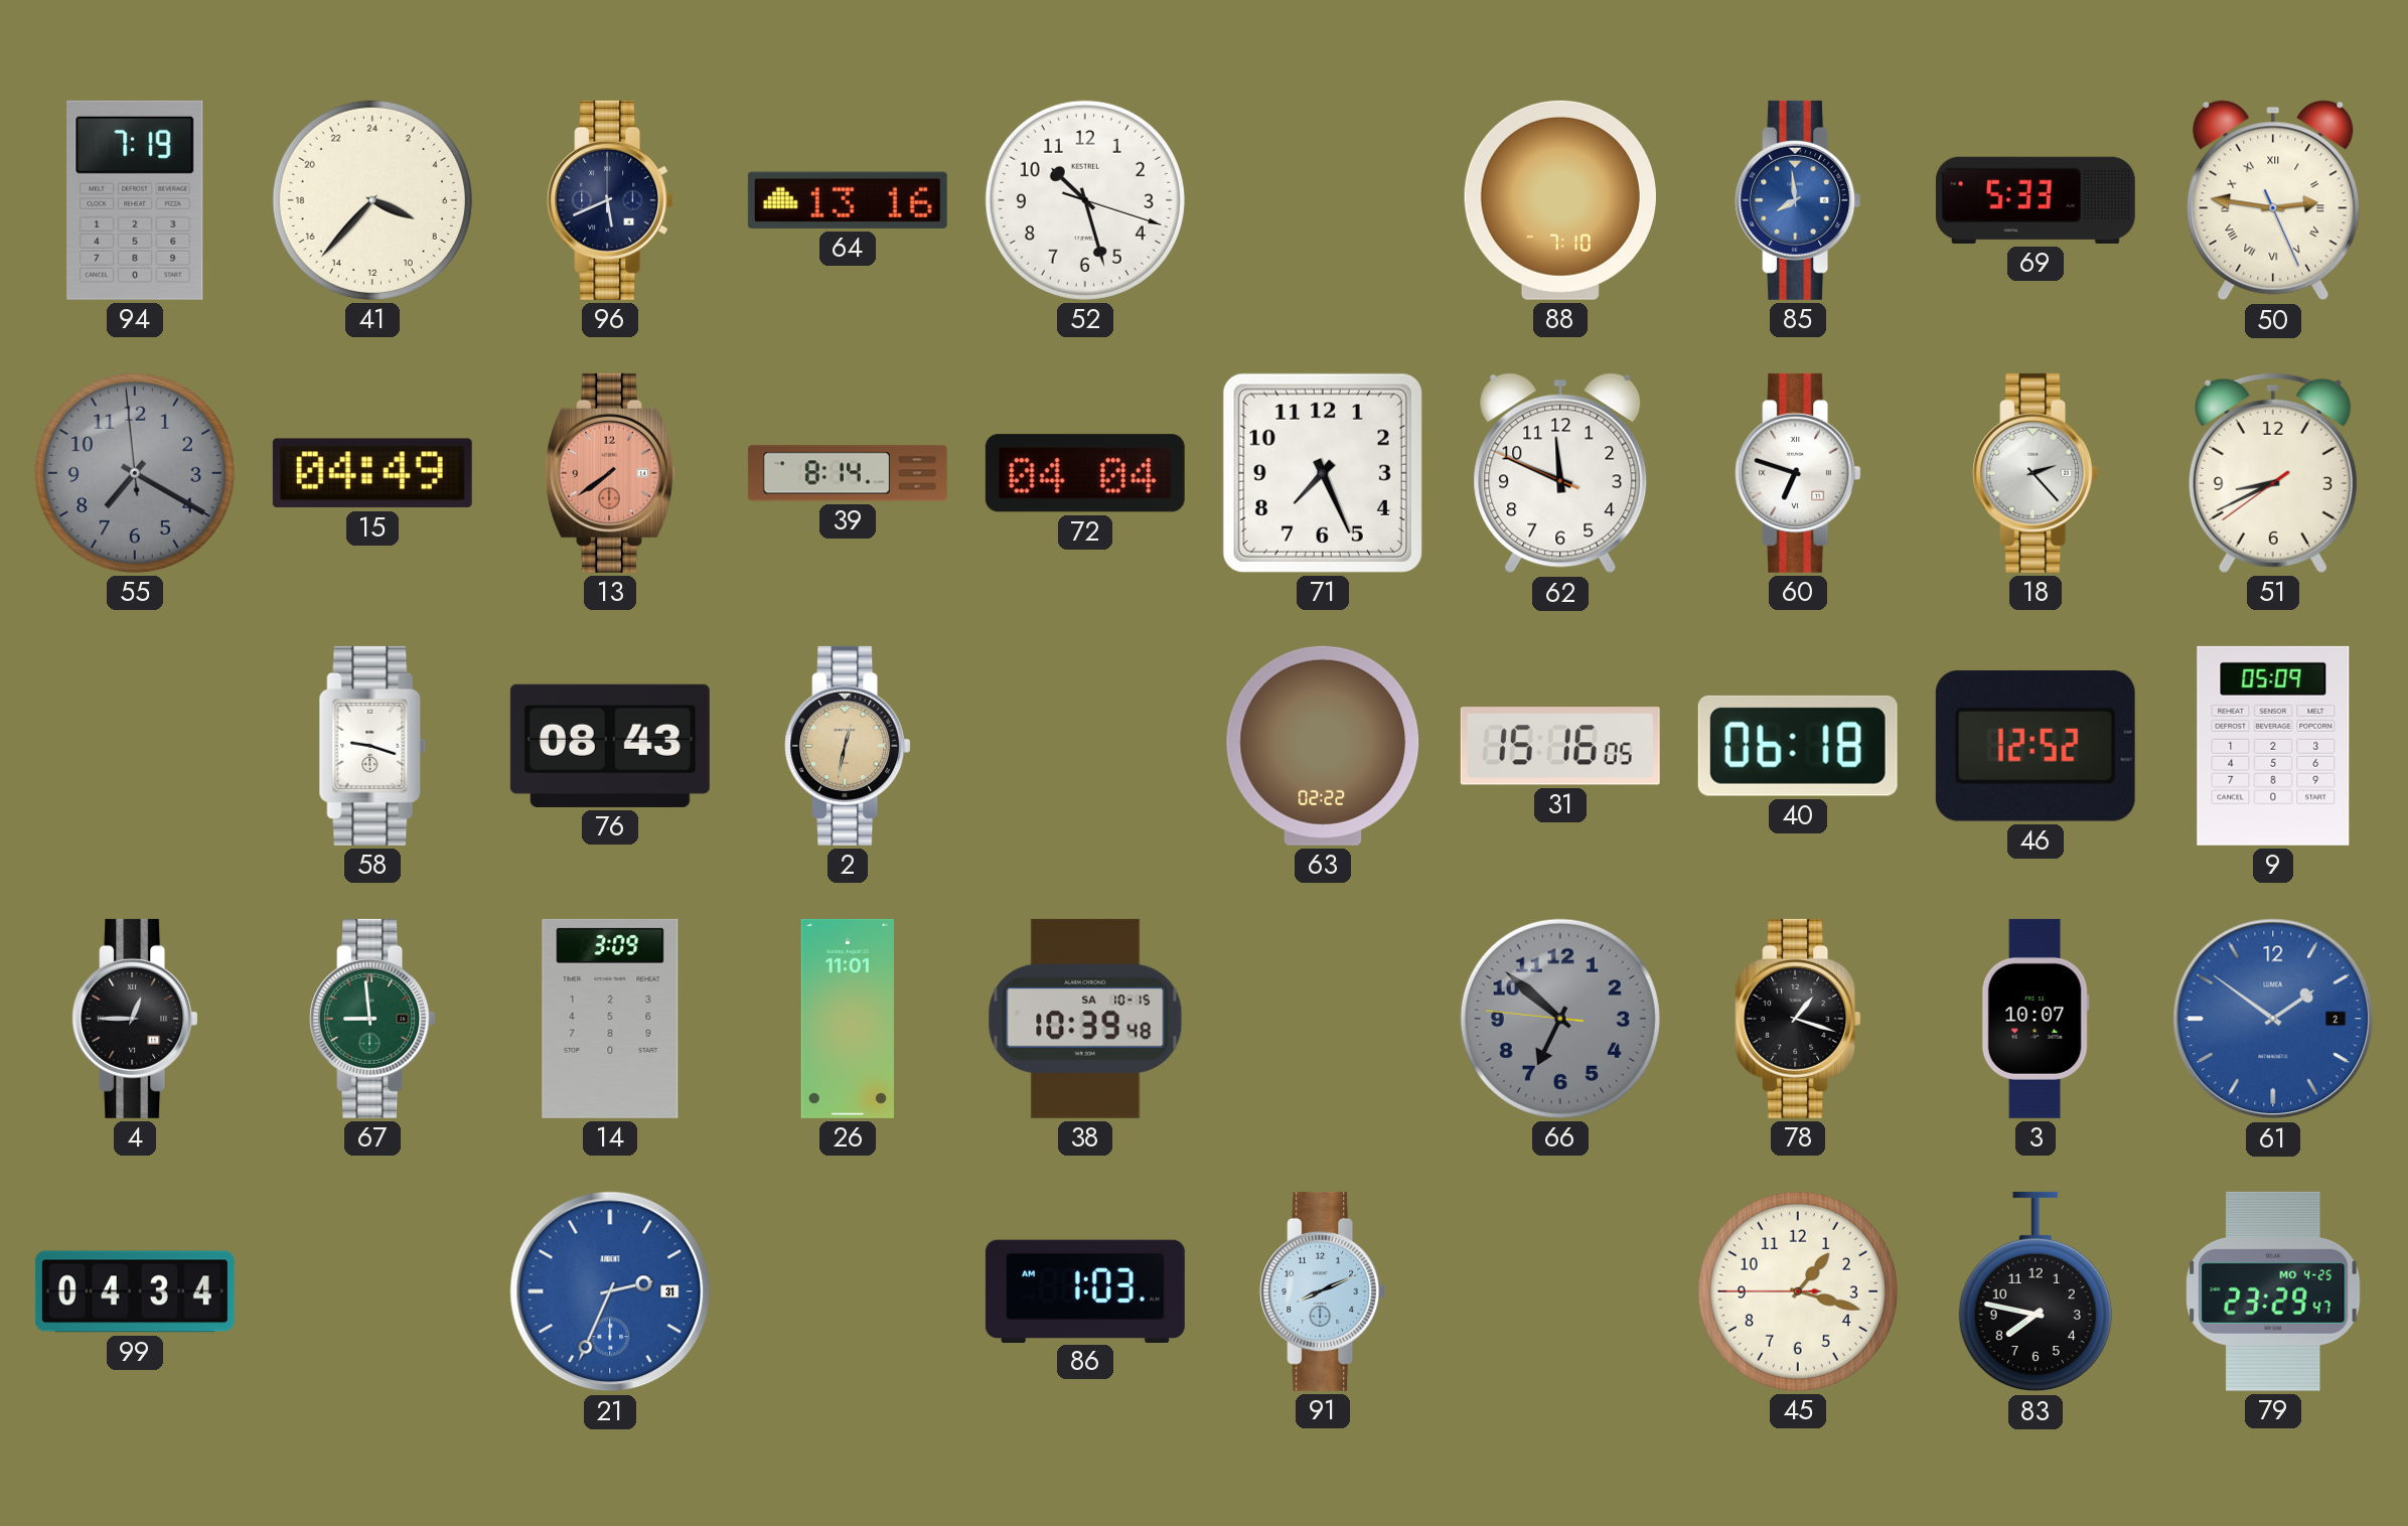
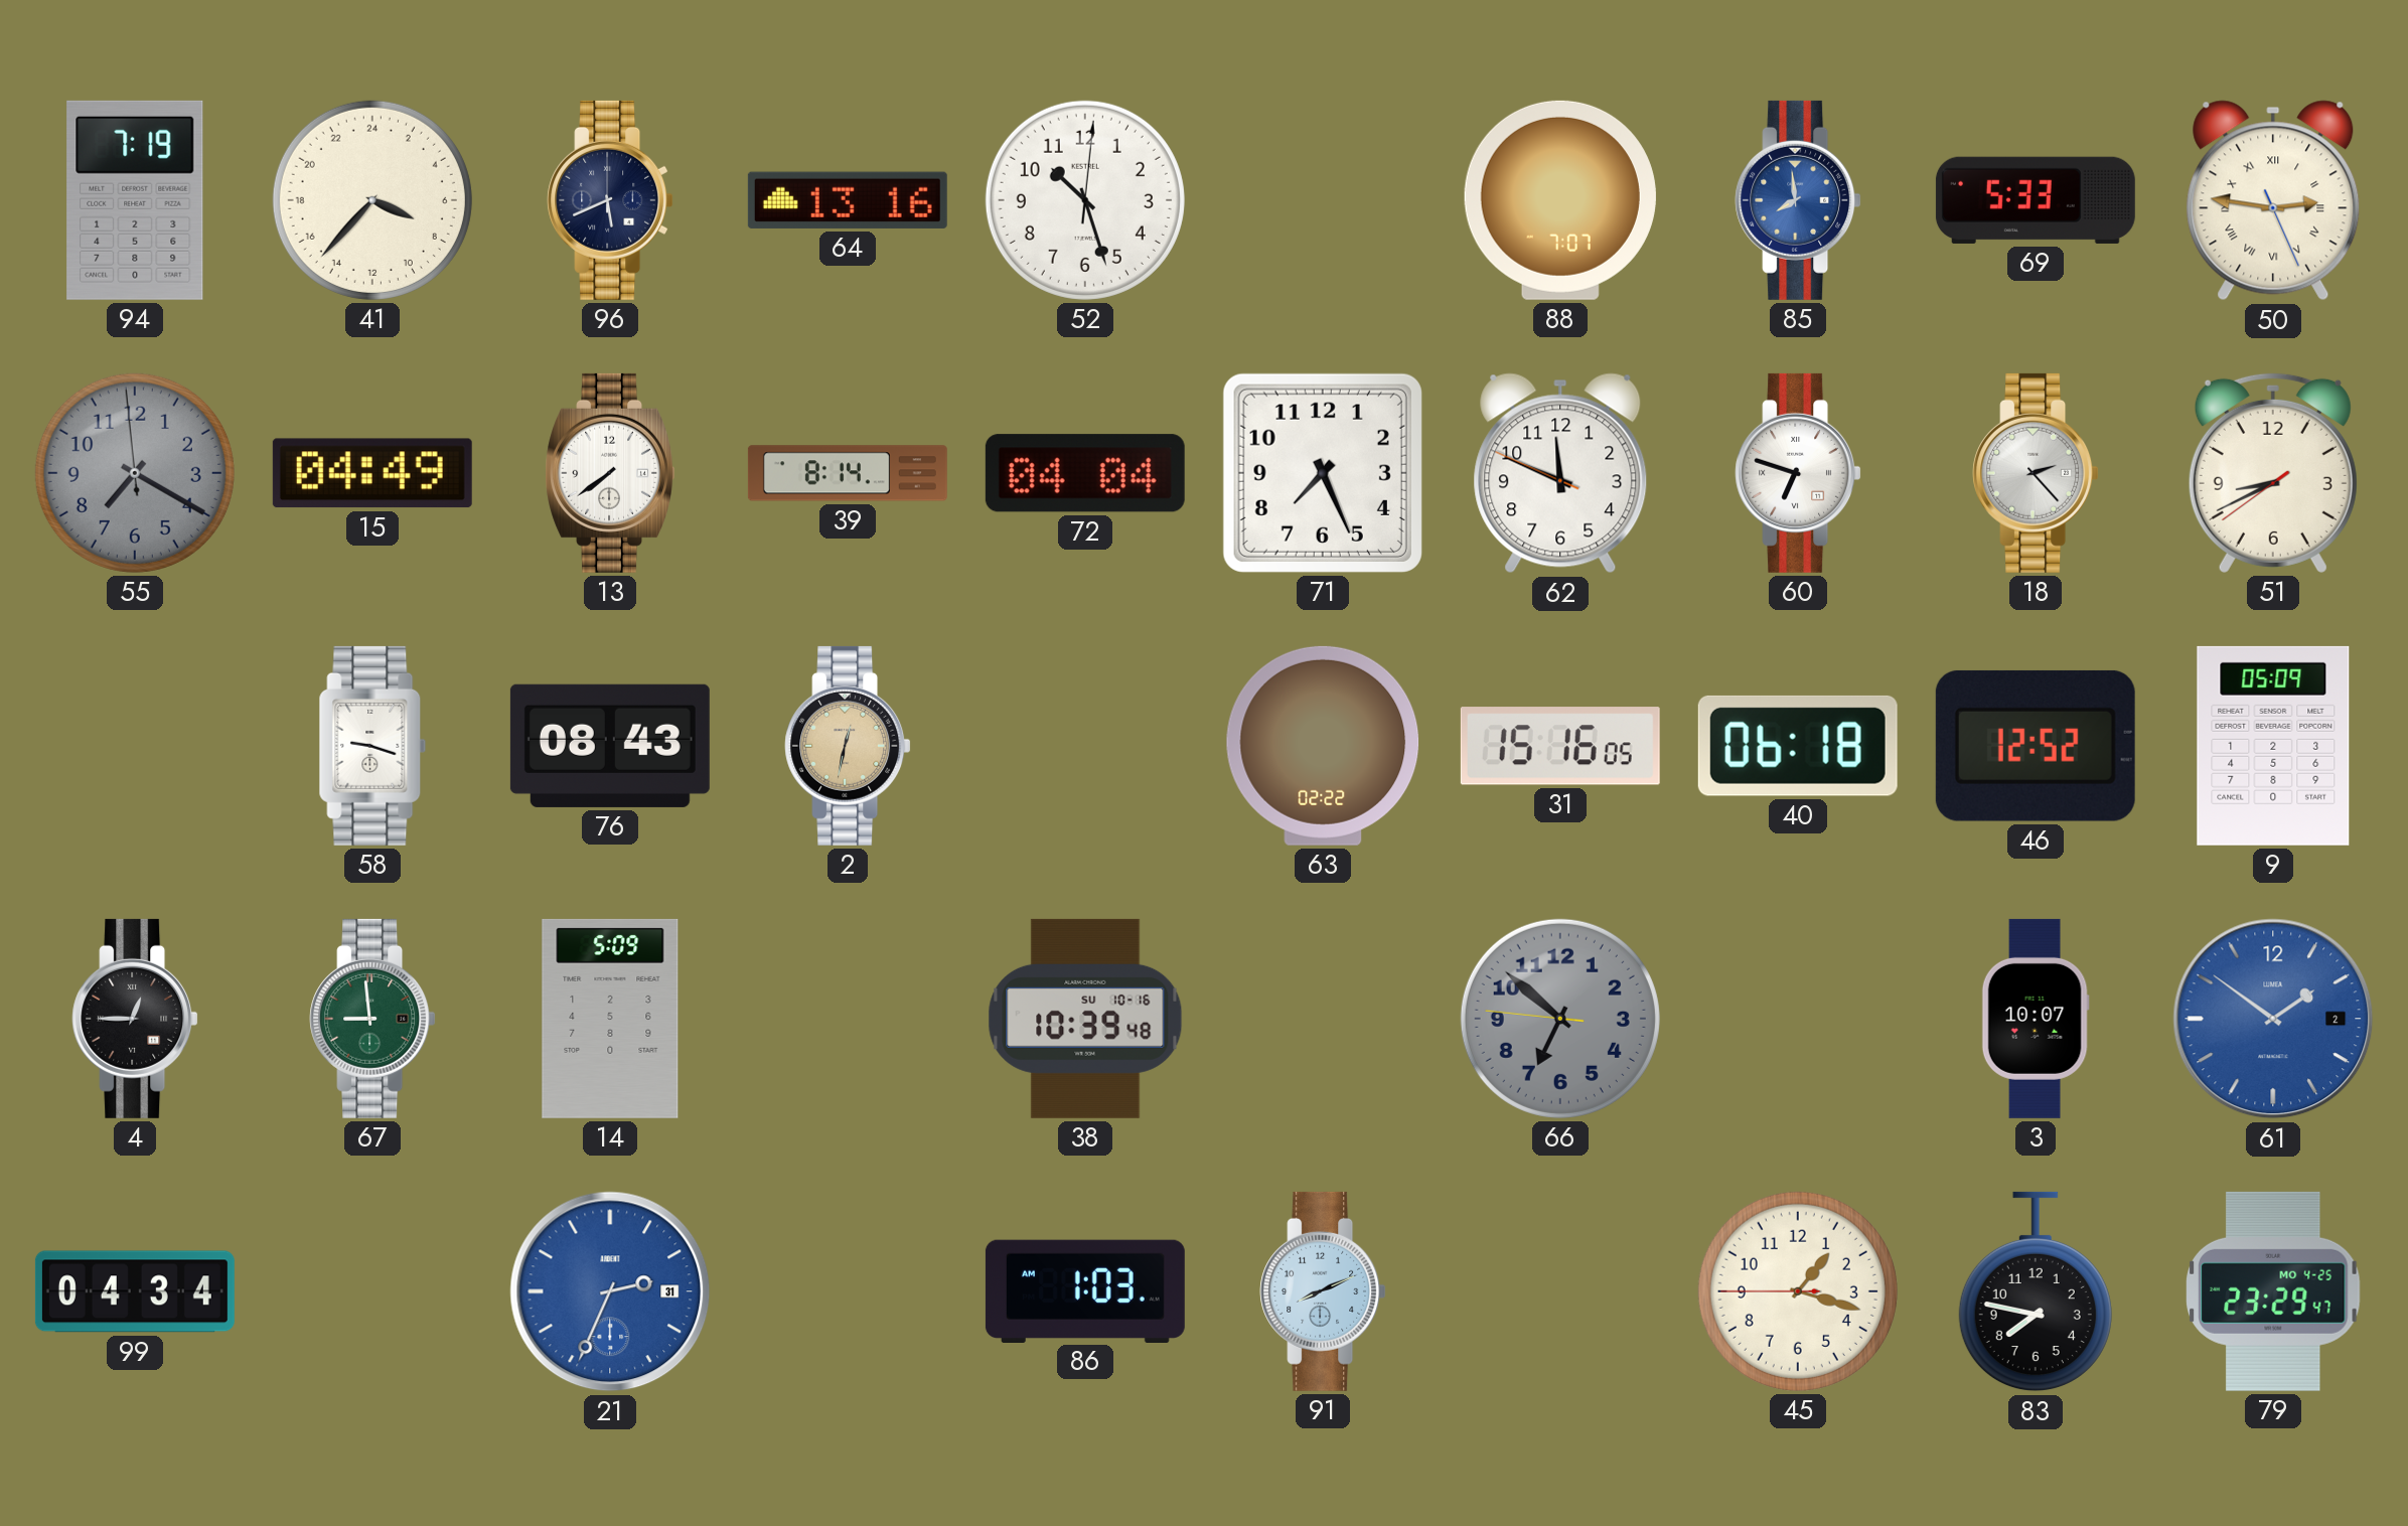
52: 10:27:18 -> 10:27:01
88: 7:10 -> 7:07
13 dial: salmon -> white
14: 3:09 -> 5:09
26: 11:01 -> none
38 date: SA 10-15 -> SU 10-16
78: 1:18 -> none
